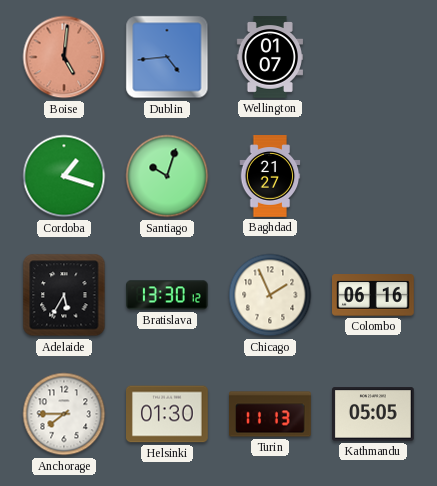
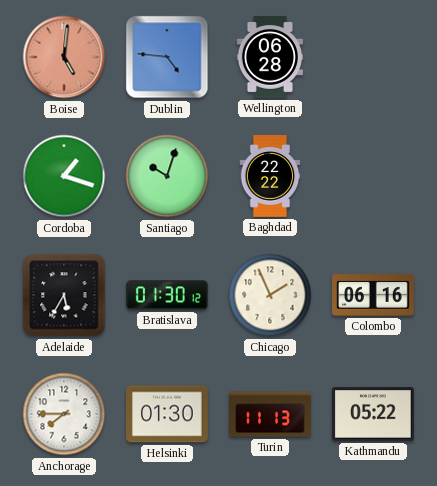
Dublin: 4:44 -> 4:46
Wellington: 01:07 -> 06:28
Baghdad: 21:27 -> 22:22
Bratislava: 13:30 -> 01:30
Kathmandu: 05:05 -> 05:22
